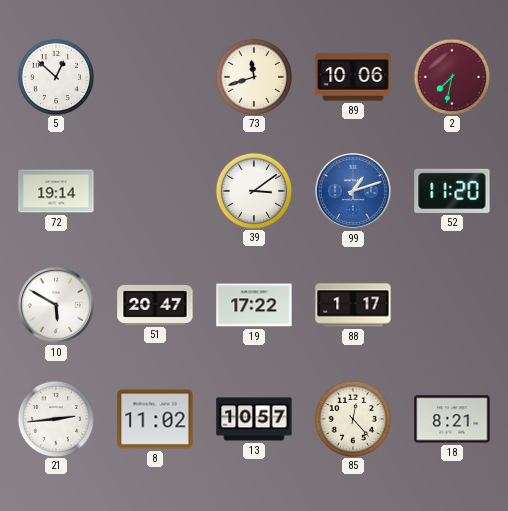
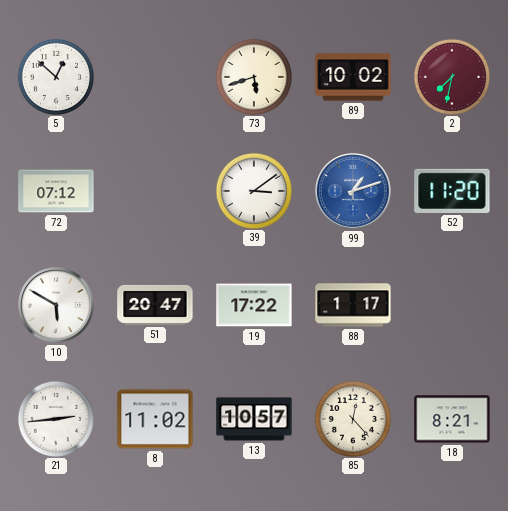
73: 11:42 -> 5:42
89: 10:06 -> 10:02
72: 19:14 -> 07:12
